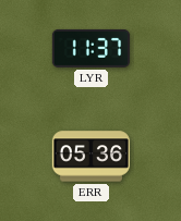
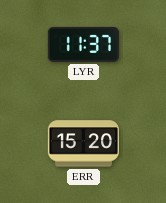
ERR: 05:36 -> 15:20
